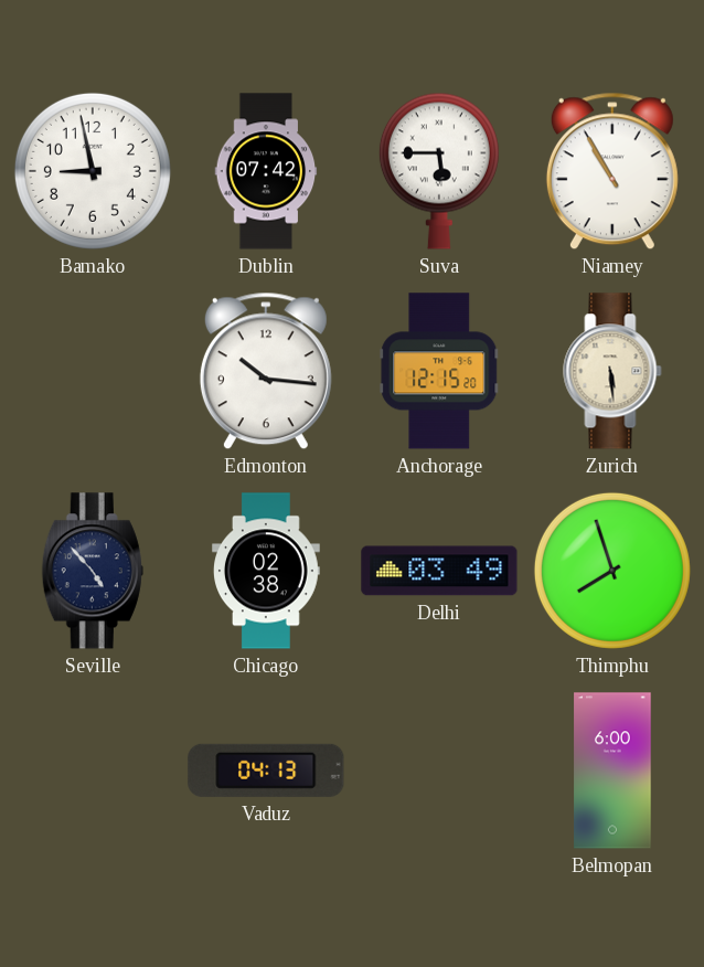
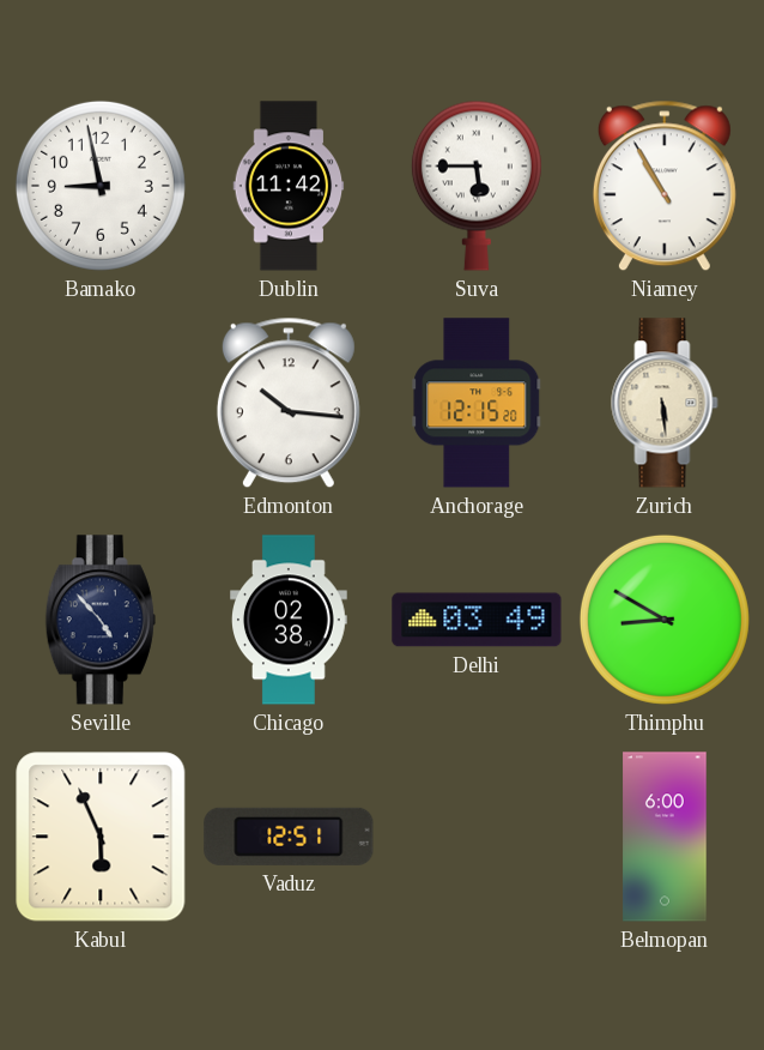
Dublin: 07:42 -> 11:42
Thimphu: 7:57 -> 8:50
Kabul: none -> 5:56
Vaduz: 04:13 -> 12:51
